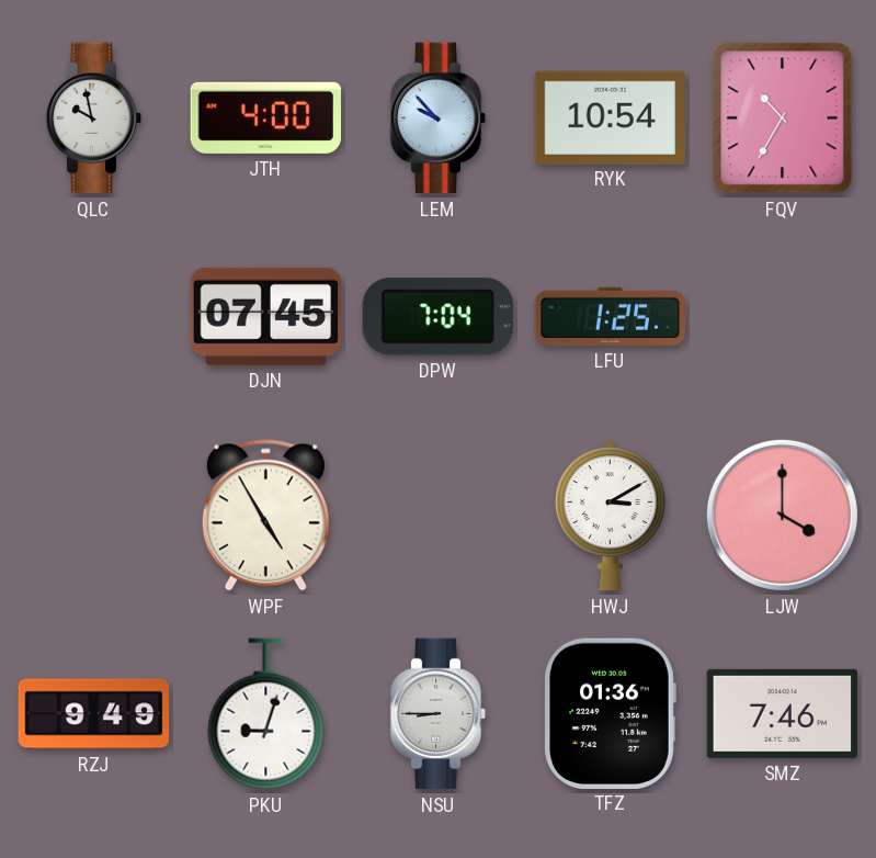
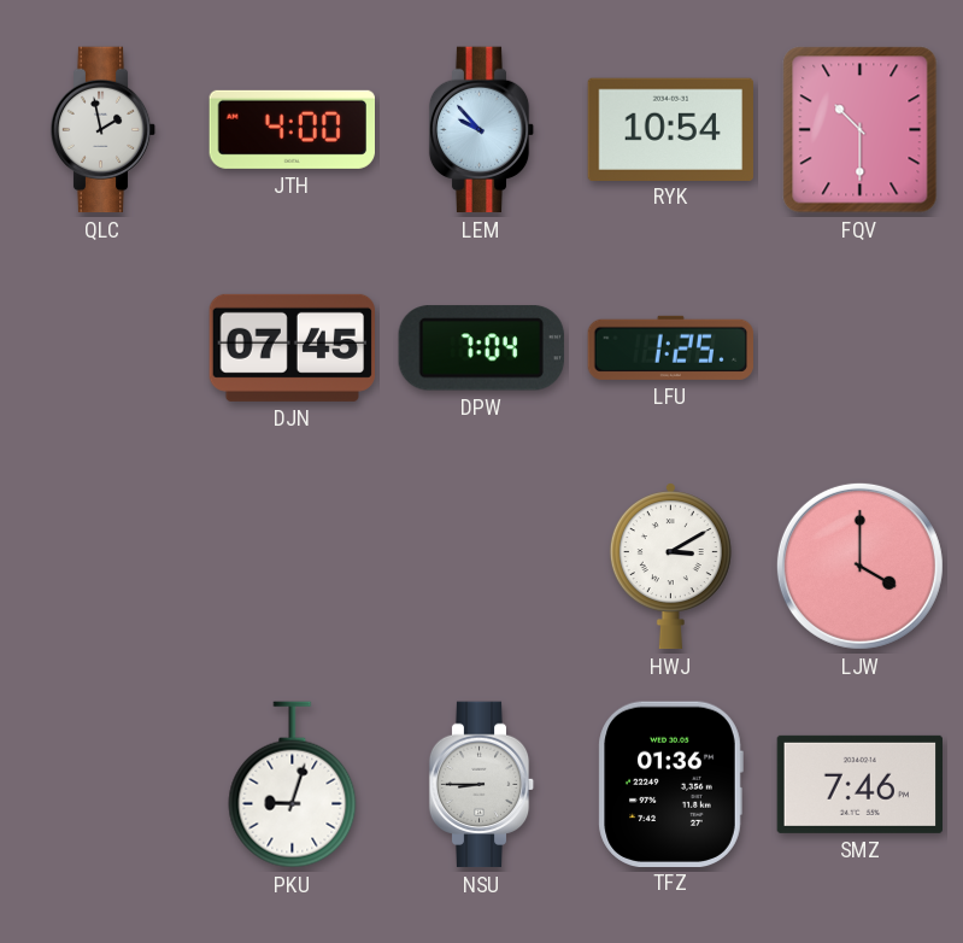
QLC: 9:58 -> 1:58
FQV: 10:35 -> 10:30
WPF: 4:55 -> none
RZJ: 9:49 -> none
